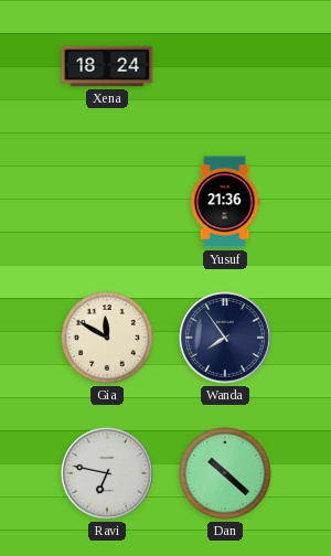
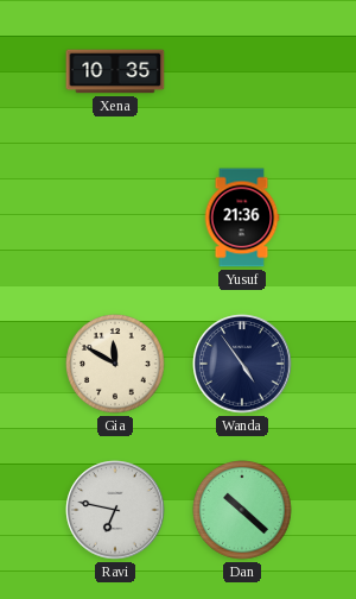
Xena: 18:24 -> 10:35
Wanda: 7:54 -> 4:54
